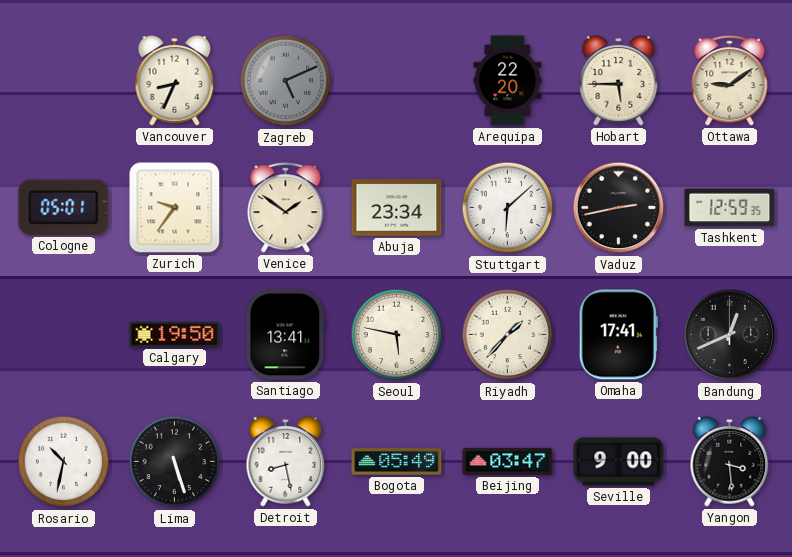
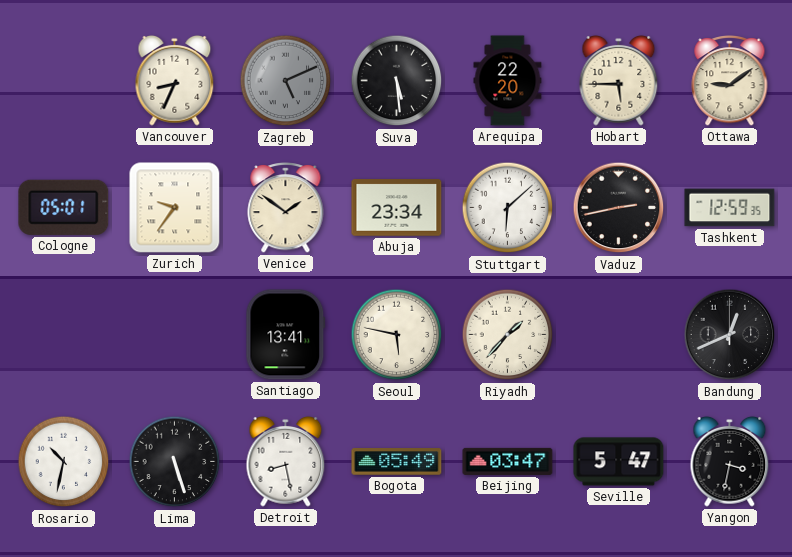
Suva: none -> 5:29
Calgary: 19:50 -> none
Omaha: 17:41 -> none
Seville: 9:00 -> 5:47
Yangon: 3:29 -> 3:32
